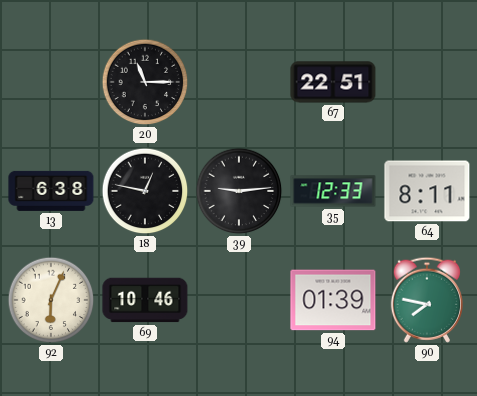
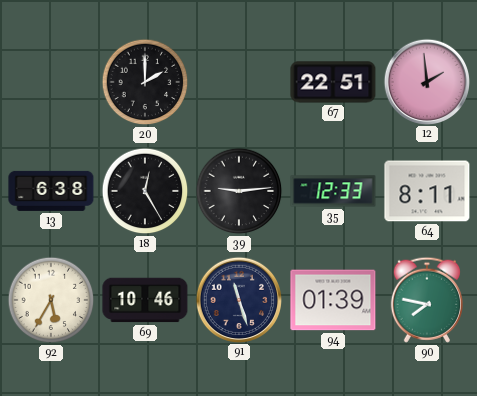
20: 11:15 -> 2:00
12: none -> 1:59
18: 12:47 -> 12:25
92: 6:04 -> 5:35
91: none -> 11:27
